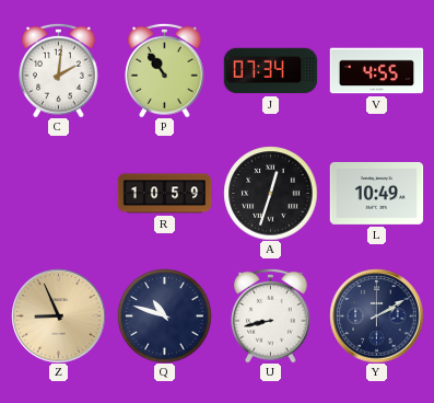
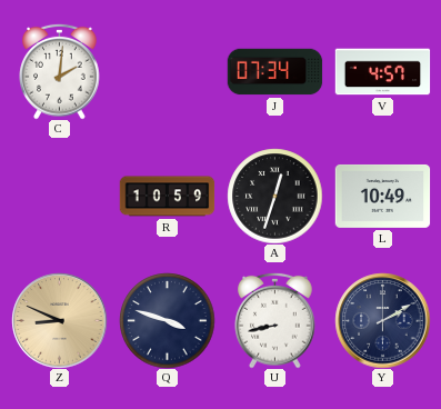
P: 10:54 -> none
V: 4:55 -> 4:57
Z: 8:56 -> 8:49
Q: 10:48 -> 3:48
